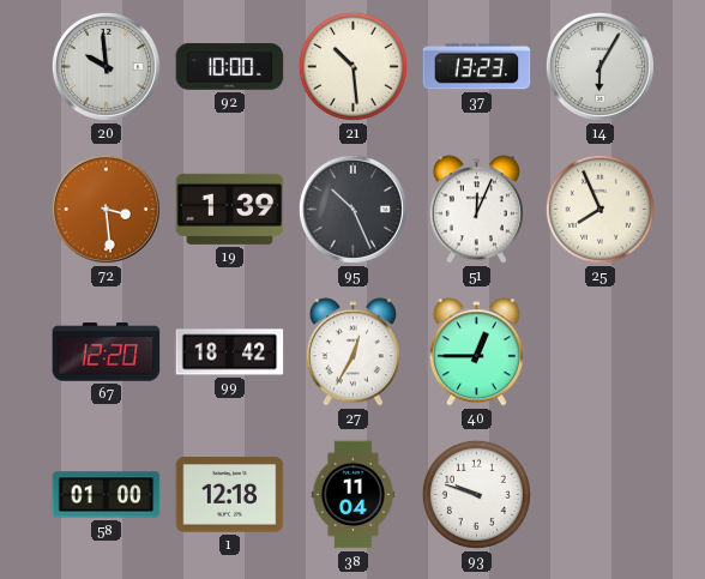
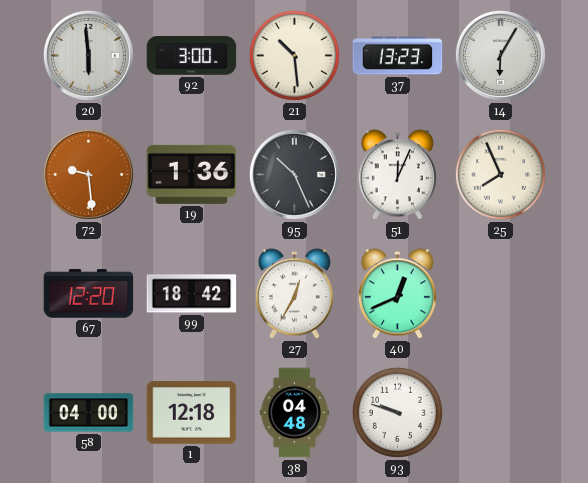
20: 9:59 -> 5:59
92: 10:00 -> 3:00
72: 3:29 -> 9:29
19: 1:39 -> 1:36
40: 12:45 -> 12:41
58: 01:00 -> 04:00
38: 11:04 -> 04:48
